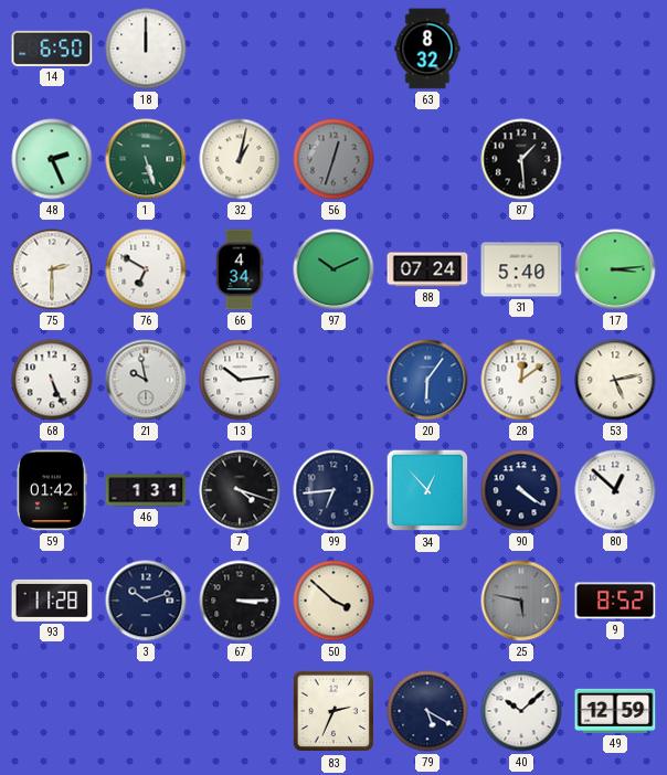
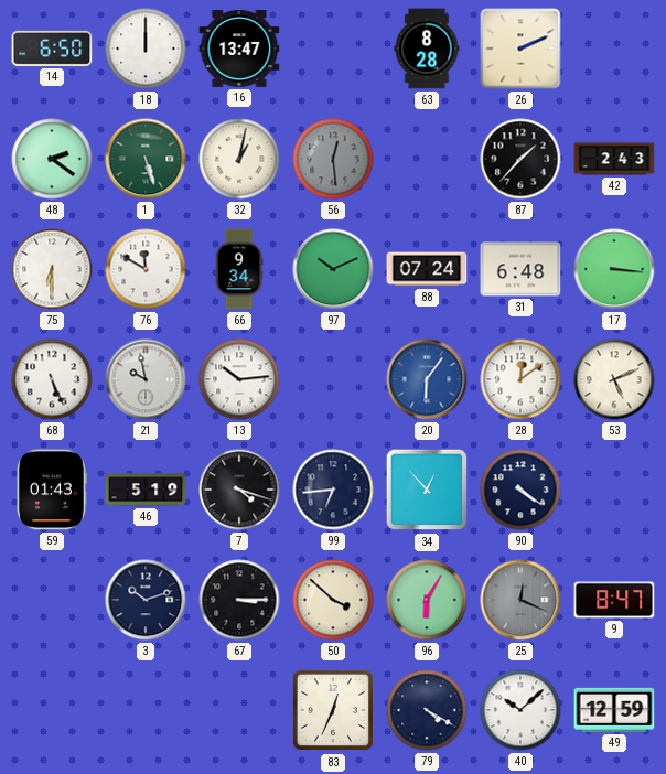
16: none -> 13:47
63: 8:32 -> 8:28
26: none -> 2:11
48: 2:26 -> 2:21
56: 12:33 -> 12:29
87: 1:29 -> 1:37
42: none -> 2:43
75: 2:30 -> 6:30
76: 6:50 -> 11:50
66: 4:34 -> 9:34
31: 5:40 -> 6:48
17: 3:14 -> 3:16
53: 5:13 -> 5:11
59: 01:42 -> 01:43
46: 1:31 -> 5:19
80: 12:52 -> none
93: 11:28 -> none
96: none -> 6:05
25: 5:47 -> 12:19
9: 8:52 -> 8:47
83: 2:34 -> 12:34
79: 5:20 -> 4:20
